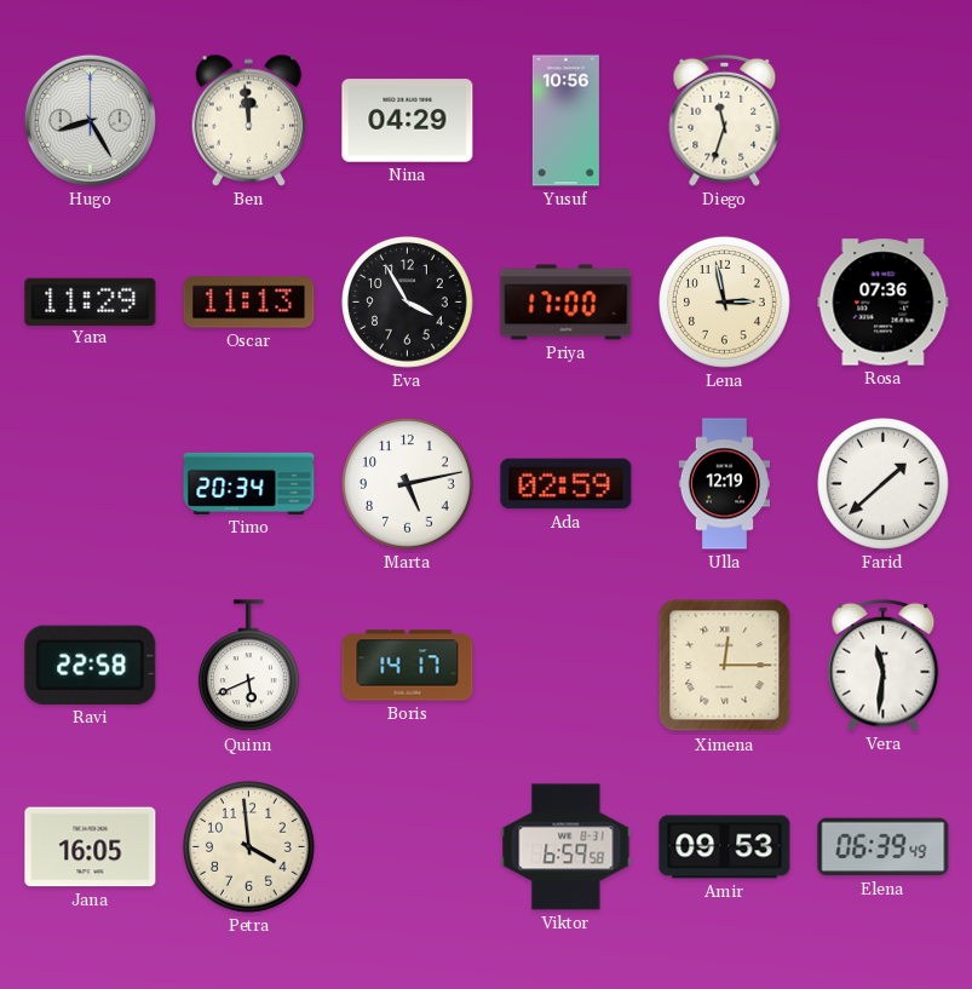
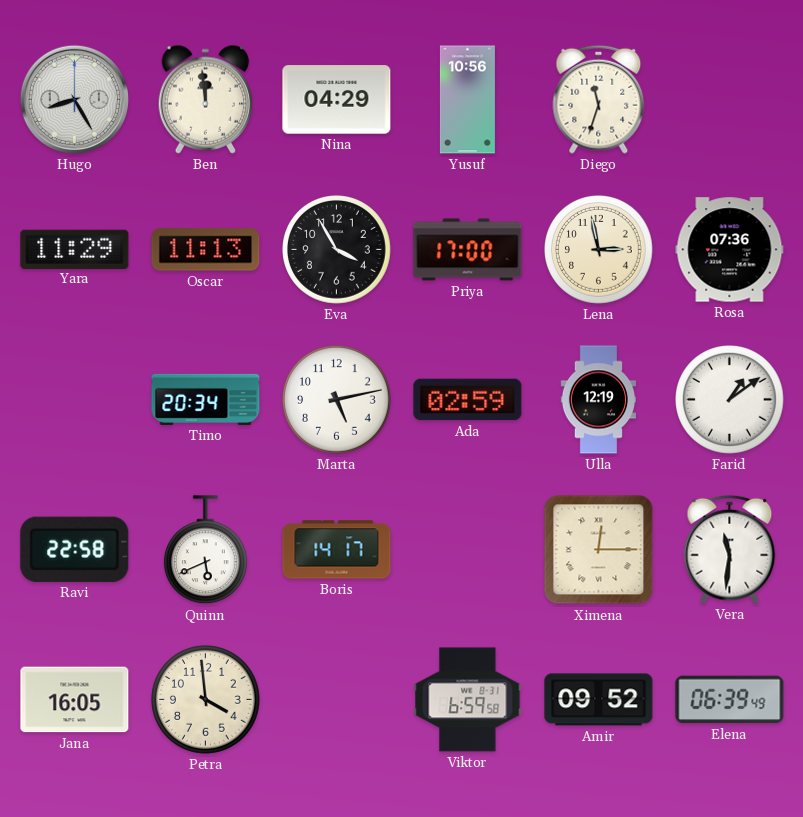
Farid: 1:38 -> 1:09
Amir: 09:53 -> 09:52
